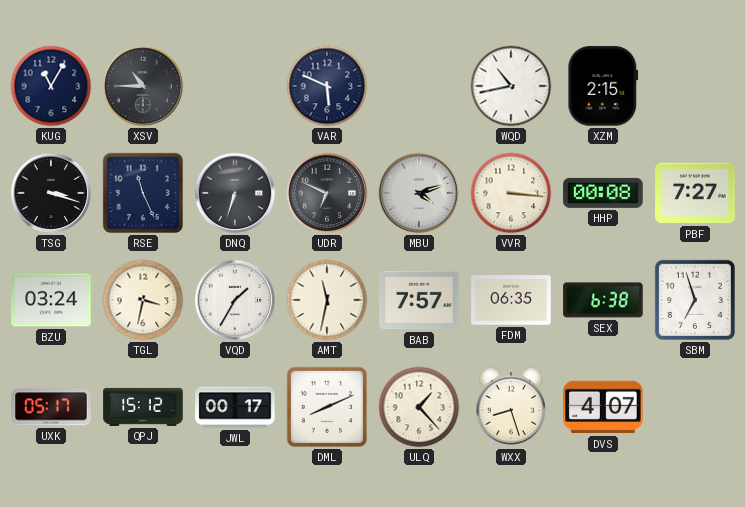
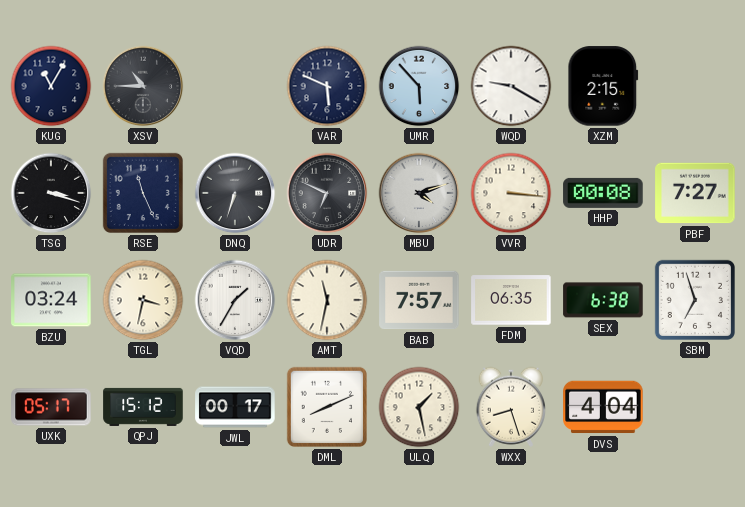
UMR: none -> 5:53
WQD: 10:43 -> 9:20
ULQ: 1:23 -> 1:28
DVS: 4:07 -> 4:04
